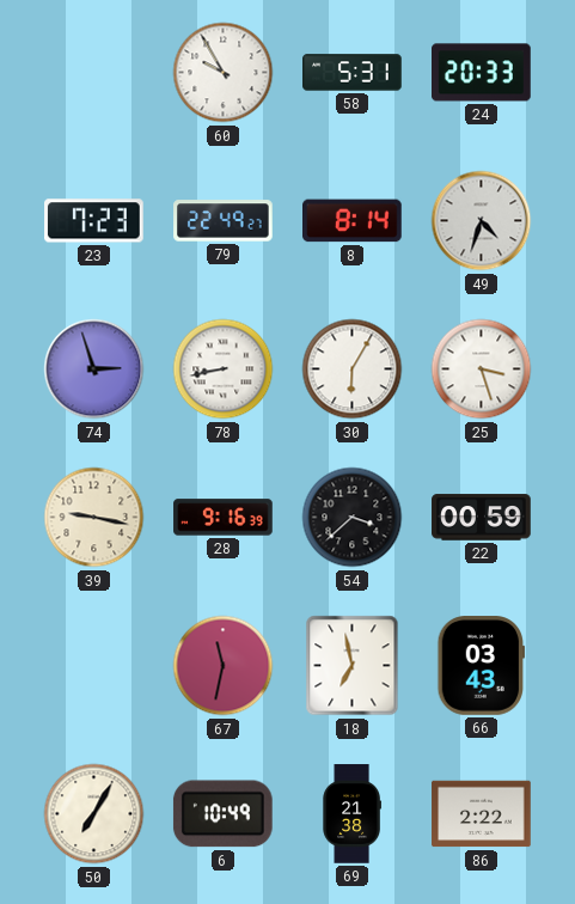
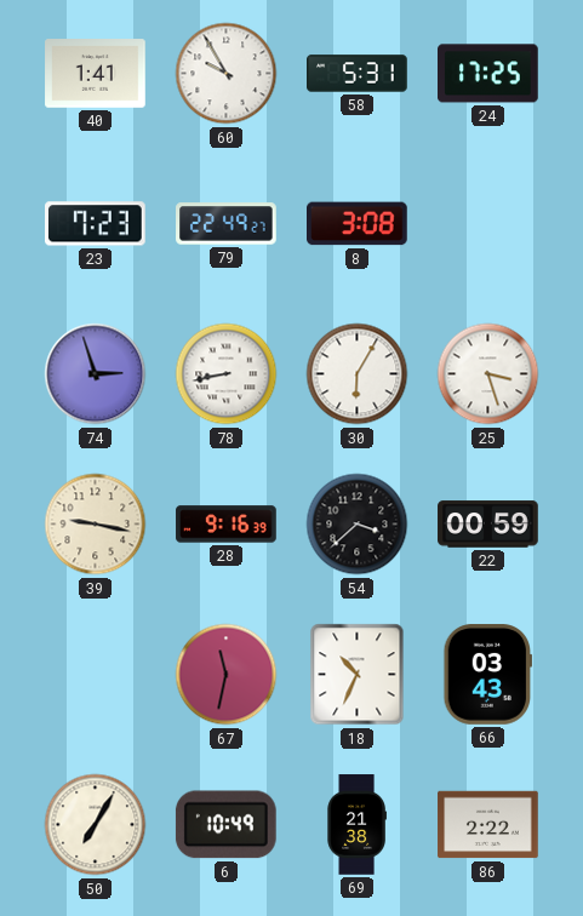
40: none -> 1:41
24: 20:33 -> 17:25
8: 8:14 -> 3:08
49: 4:33 -> none
18: 6:58 -> 10:34
